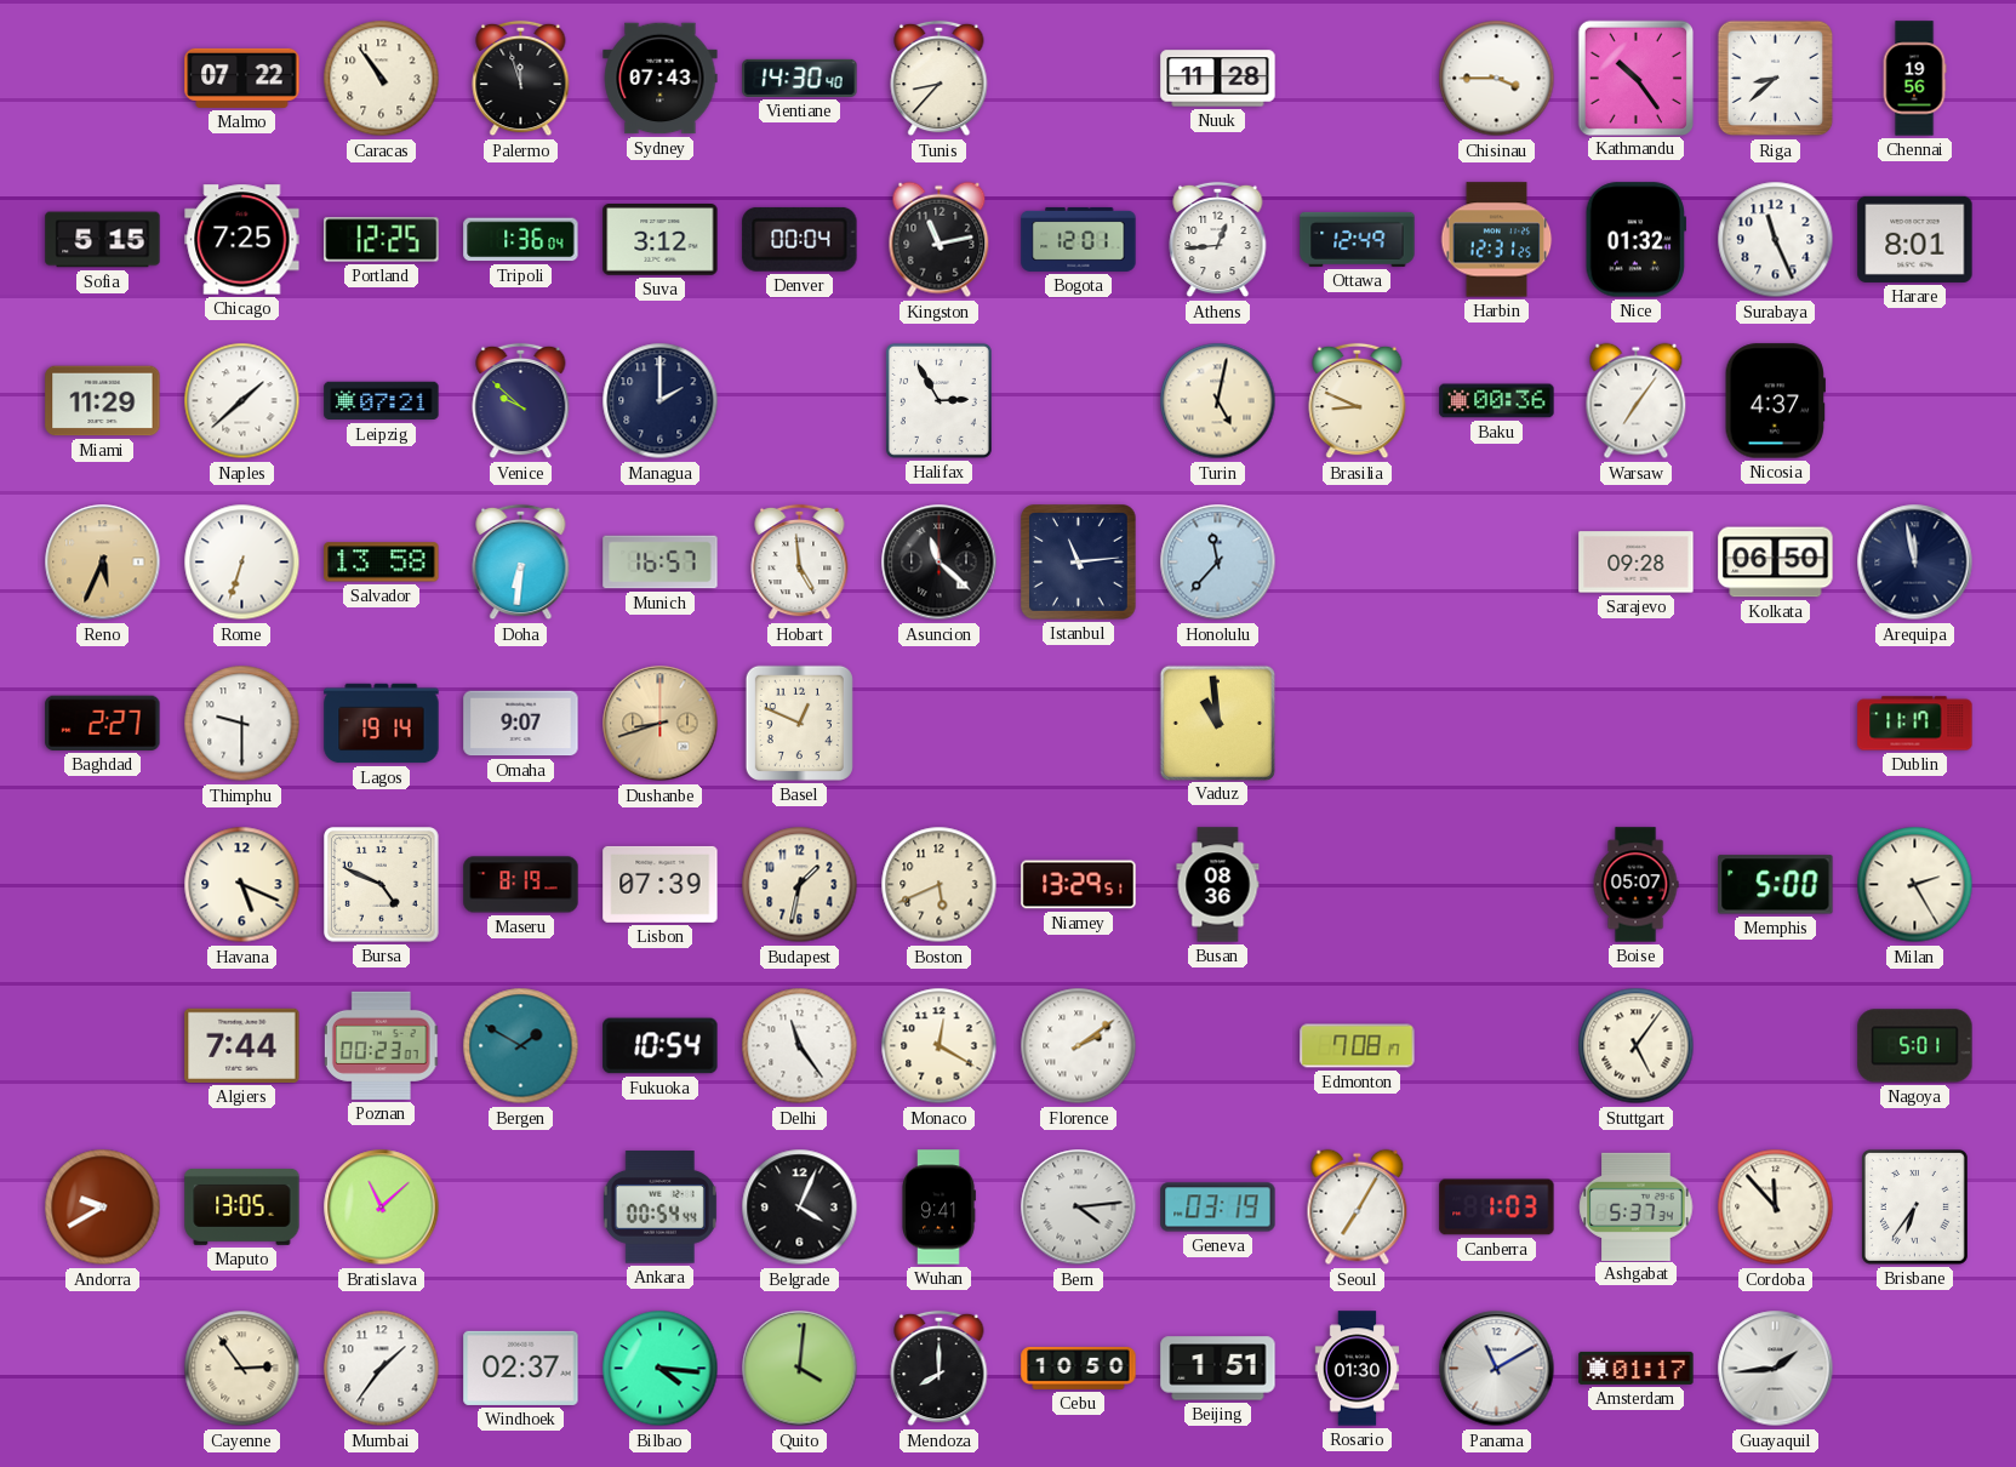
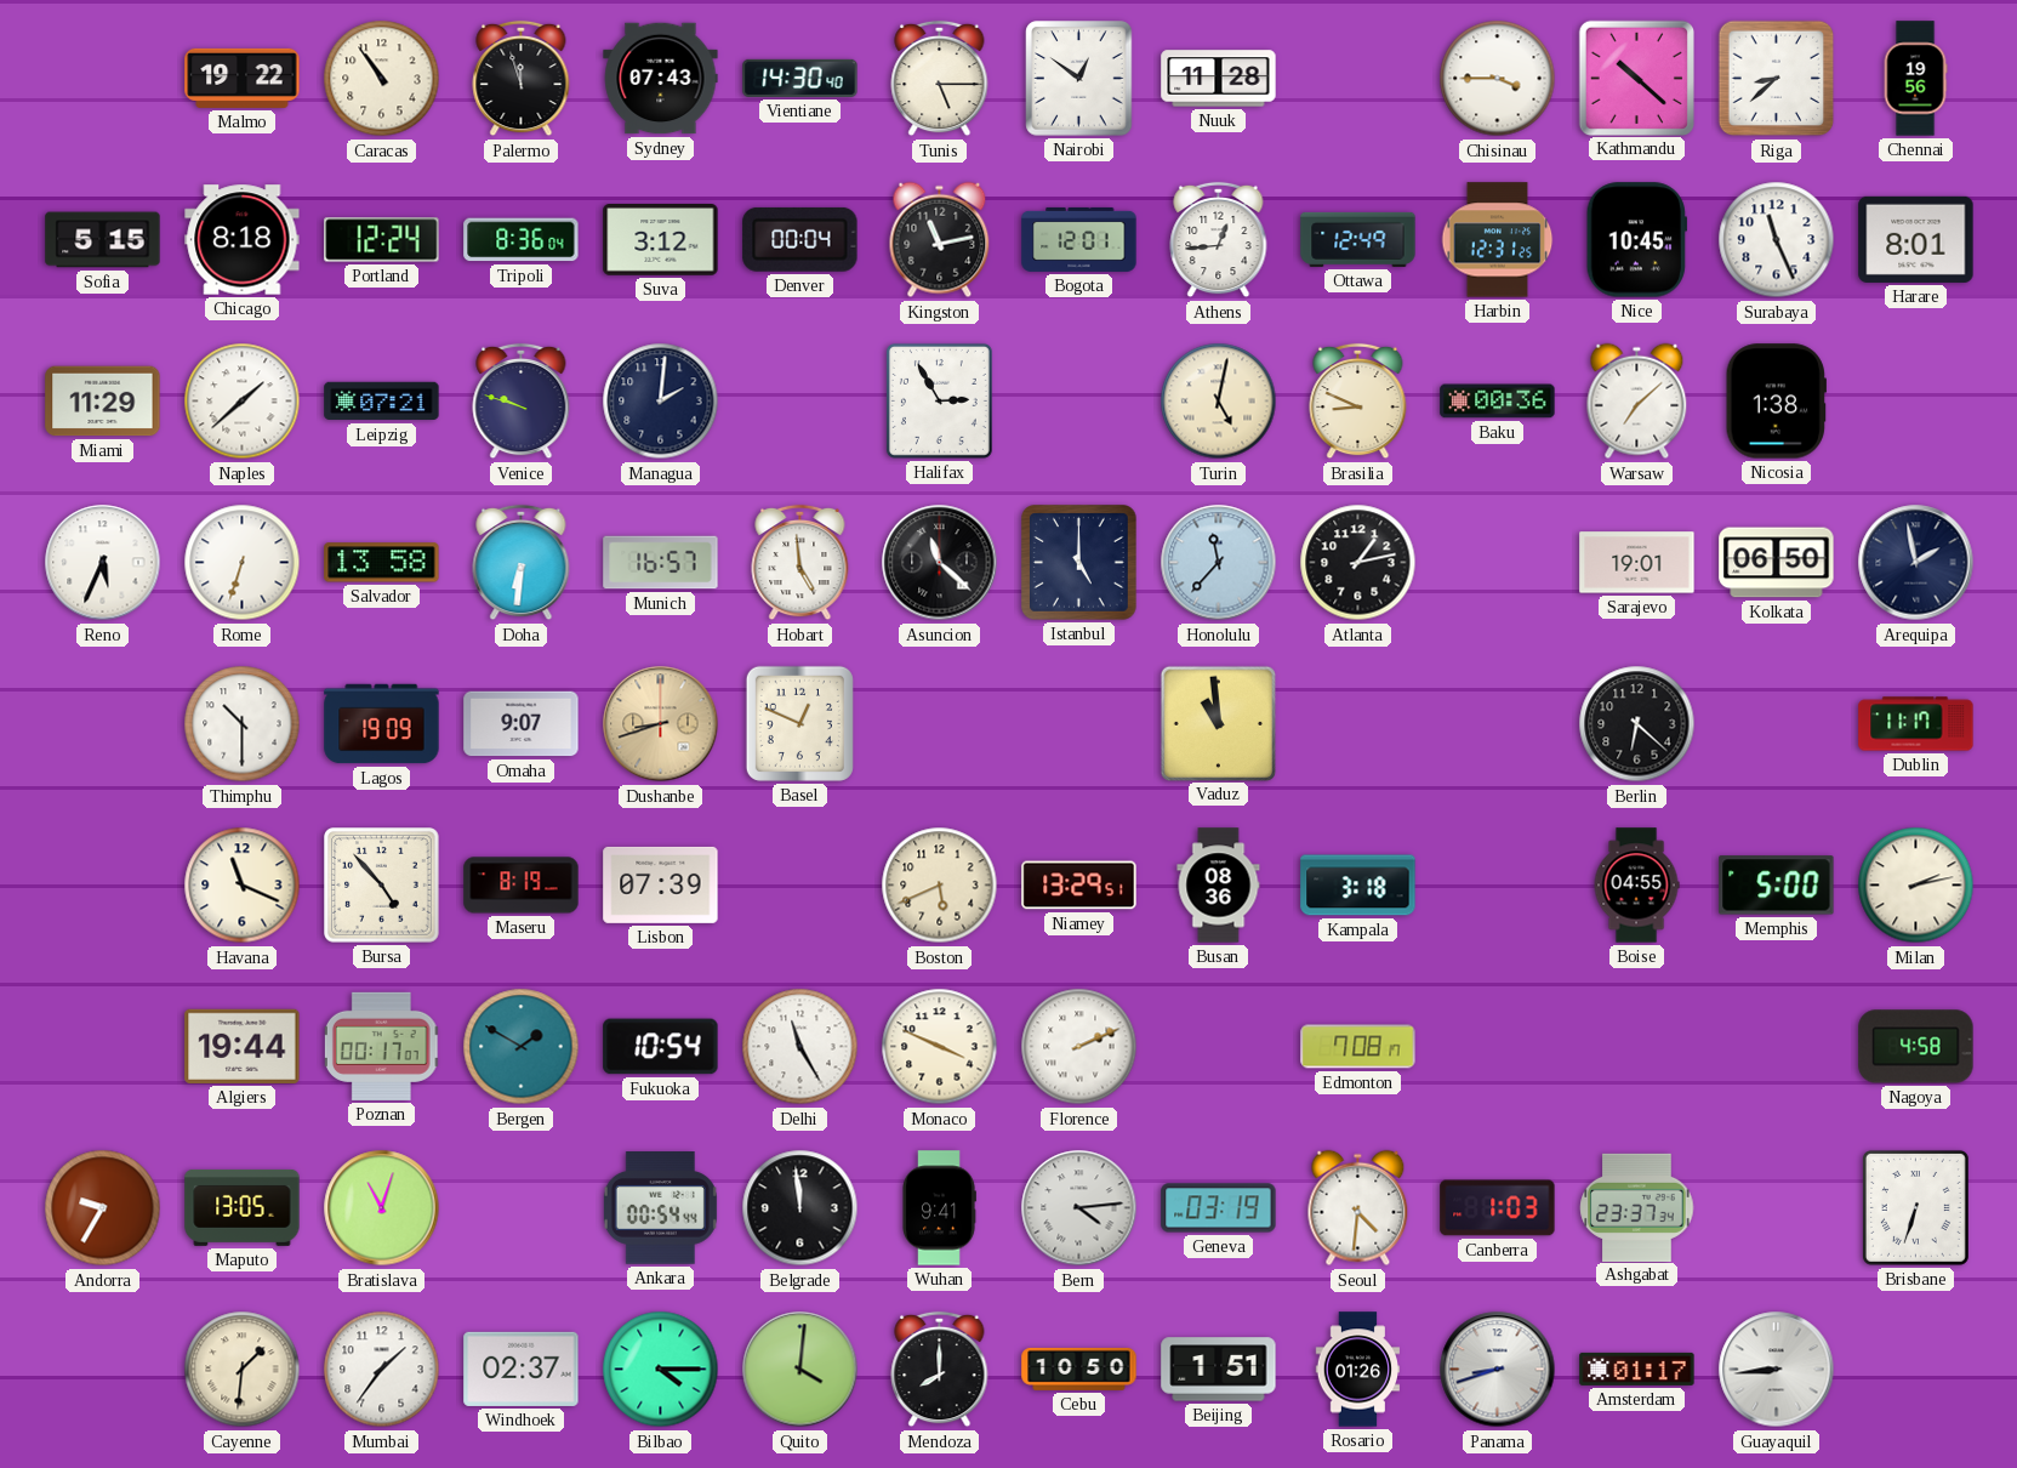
Malmo: 07:22 -> 19:22
Tunis: 8:37 -> 5:15
Nairobi: none -> 12:51
Kathmandu: 10:24 -> 10:22
Chicago: 7:25 -> 8:18
Portland: 12:25 -> 12:24
Tripoli: 1:36 -> 8:36
Nice: 01:32 -> 10:45
Venice: 9:52 -> 9:48
Managua: 2:00 -> 2:01
Warsaw: 7:06 -> 7:08
Nicosia: 4:37 -> 1:38
Reno dial: champagne -> white
Istanbul: 11:14 -> 5:00
Atlanta: none -> 1:13
Sarajevo: 09:28 -> 19:01
Arequipa: 11:58 -> 1:58
Baghdad: 2:27 -> none
Thimphu: 9:30 -> 10:30
Lagos: 19:14 -> 19:09
Berlin: none -> 6:22
Havana: 5:19 -> 11:19
Bursa: 4:49 -> 4:53
Budapest: 1:32 -> none
Kampala: none -> 3:18
Boise: 05:07 -> 04:55
Milan: 2:25 -> 2:13
Algiers: 7:44 -> 19:44
Poznan: 00:23 -> 00:17
Delhi: 11:24 -> 11:25
Monaco: 12:20 -> 3:49
Florence: 2:09 -> 2:11
Stuttgart: 5:06 -> none
Nagoya: 5:01 -> 4:58
Andorra: 9:40 -> 9:35
Bratislava: 11:08 -> 11:03
Belgrade: 4:04 -> 11:59
Seoul: 7:05 -> 4:31
Ashgabat: 5:37 -> 23:37
Cordoba: 11:53 -> none
Brisbane: 6:36 -> 6:33
Cayenne: 2:54 -> 1:31
Bilbao: 4:16 -> 4:15
Rosario: 01:30 -> 01:26
Panama: 11:10 -> 8:42
Guayaquil: 1:44 -> 8:44
